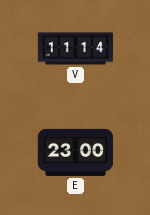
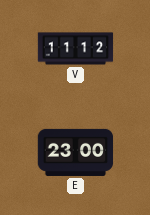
V: 11:14 -> 11:12
